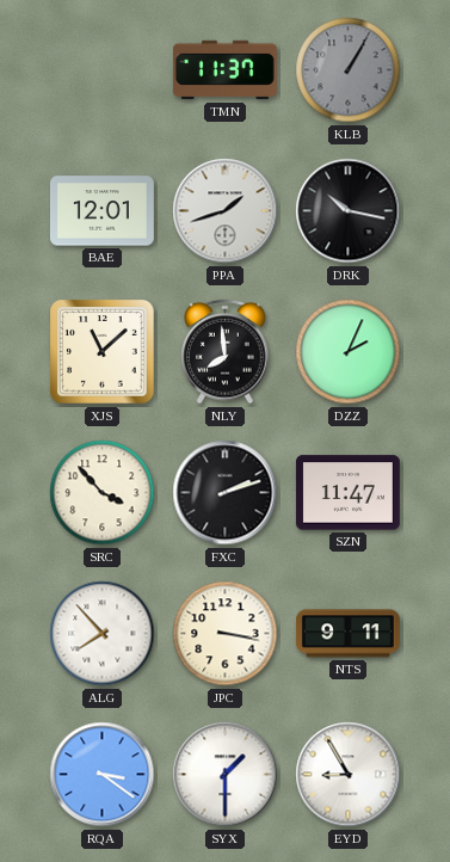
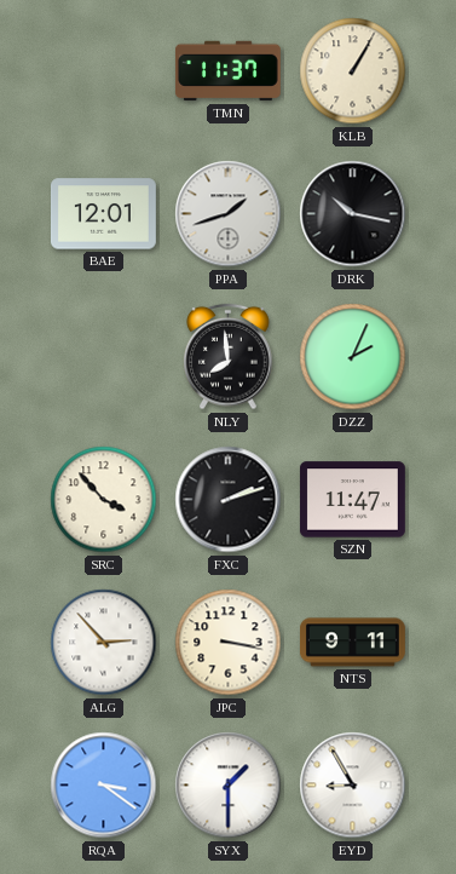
KLB dial: grey -> cream
XJS: 11:08 -> none
ALG: 7:53 -> 2:53
